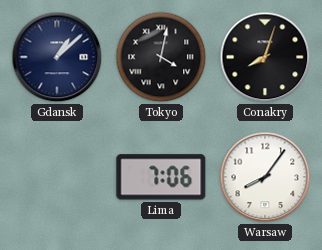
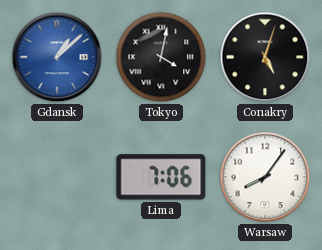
Gdansk dial: navy -> blue
Conakry: 8:03 -> 5:03
